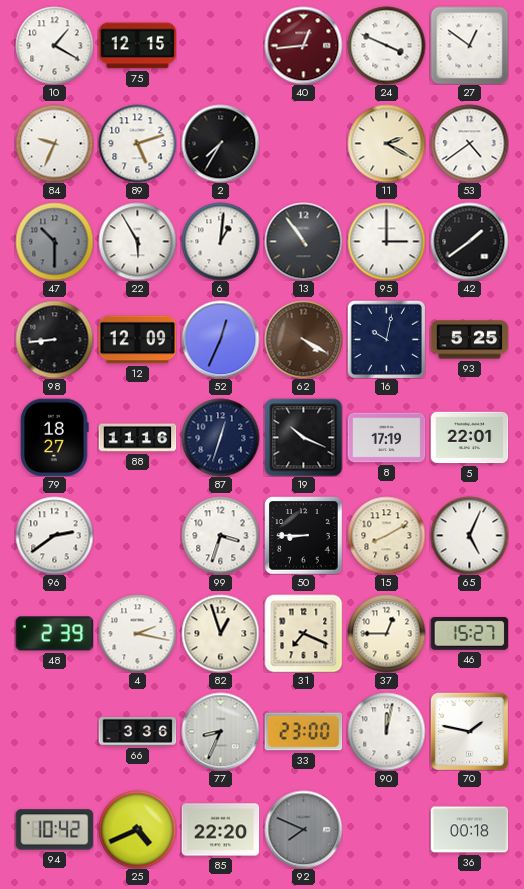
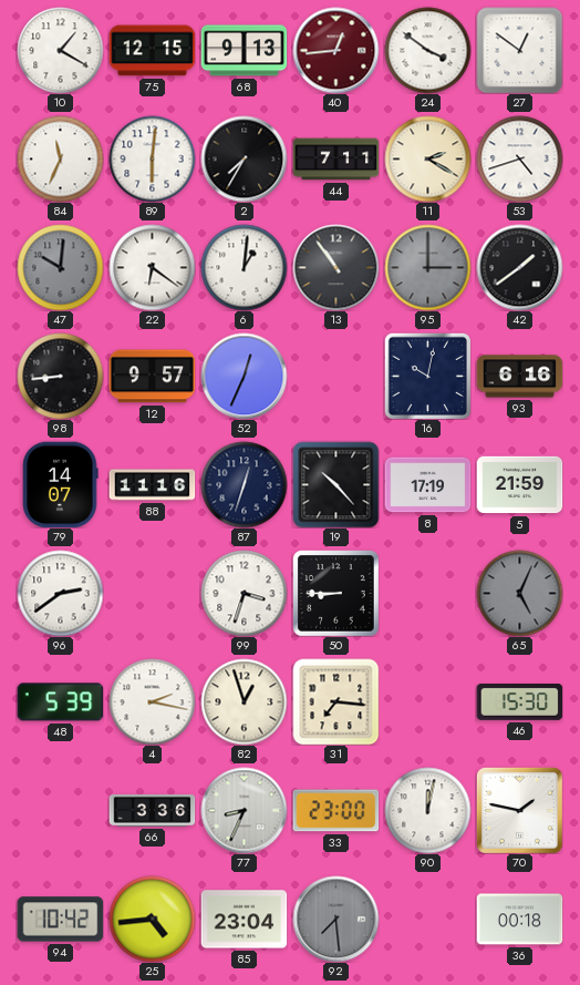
68: none -> 9:13
24: 3:49 -> 3:51
84: 9:34 -> 11:34
89: 5:12 -> 6:01
44: none -> 7:11
53: 4:39 -> 4:42
47: 10:30 -> 10:01
22: 5:55 -> 6:21
95 dial: white -> grey
12: 12:09 -> 9:57
62: 4:20 -> none
93: 5:25 -> 6:16
79: 18:27 -> 14:07
19: 10:19 -> 10:23
5: 22:01 -> 21:59
15: 8:10 -> none
65 dial: white -> grey
48: 2:39 -> 5:39
31: 7:19 -> 7:16
37: 12:45 -> none
46: 15:27 -> 15:30
25: 4:41 -> 4:44
85: 22:20 -> 23:04
92: 7:49 -> 7:29
